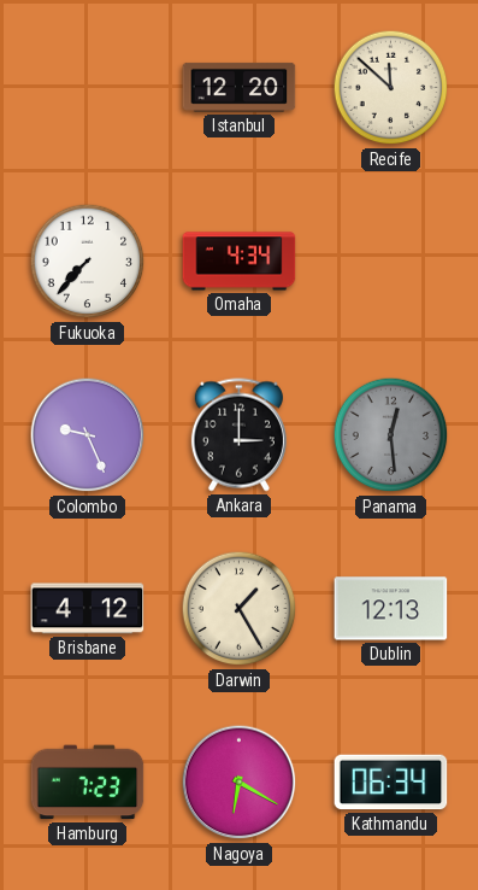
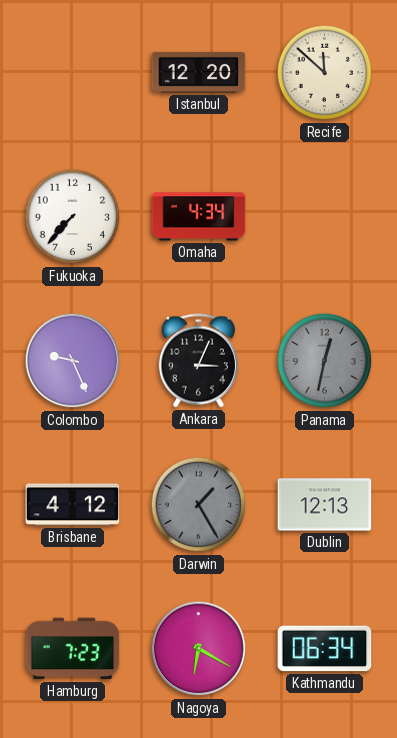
Ankara: 3:00 -> 3:04
Panama: 12:29 -> 12:32
Darwin dial: cream -> grey
